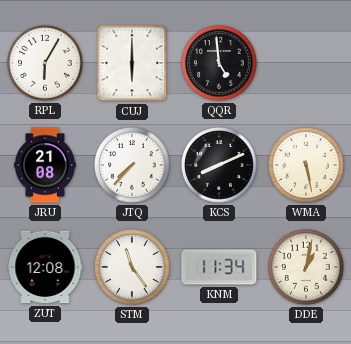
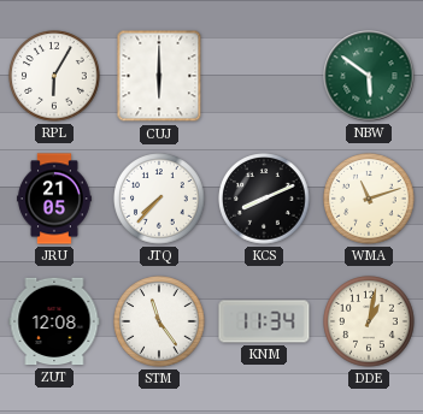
QQR: 4:59 -> none
NBW: none -> 5:51
JRU: 21:08 -> 21:05
WMA: 5:28 -> 11:12
